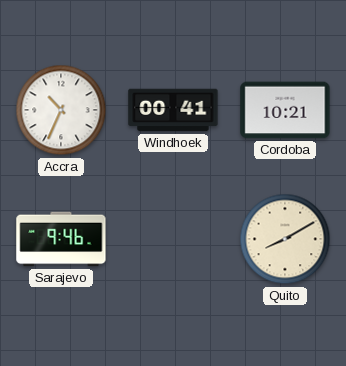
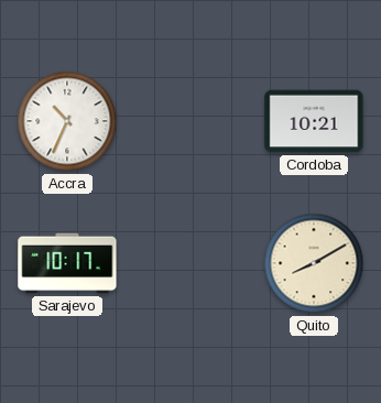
Windhoek: 00:41 -> none
Sarajevo: 9:46 -> 10:17
